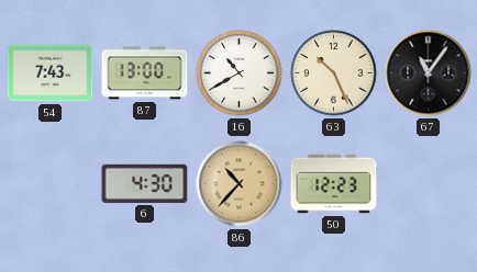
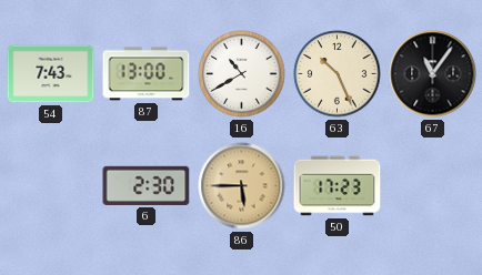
6: 4:30 -> 2:30
86: 10:37 -> 5:45
50: 12:23 -> 17:23
